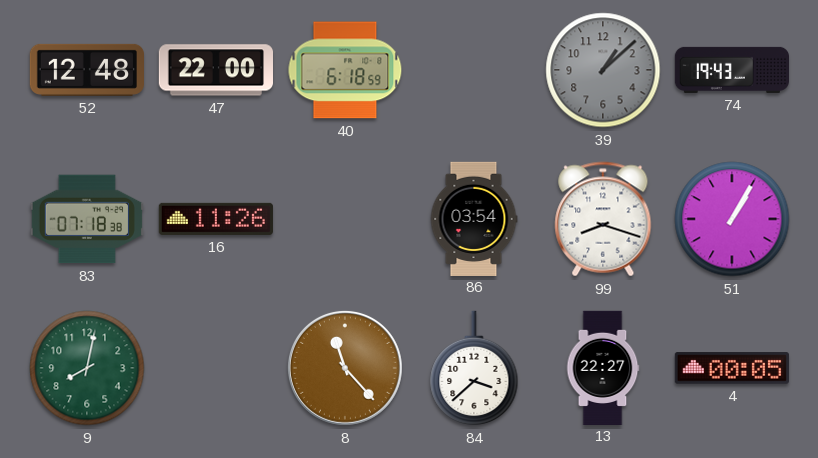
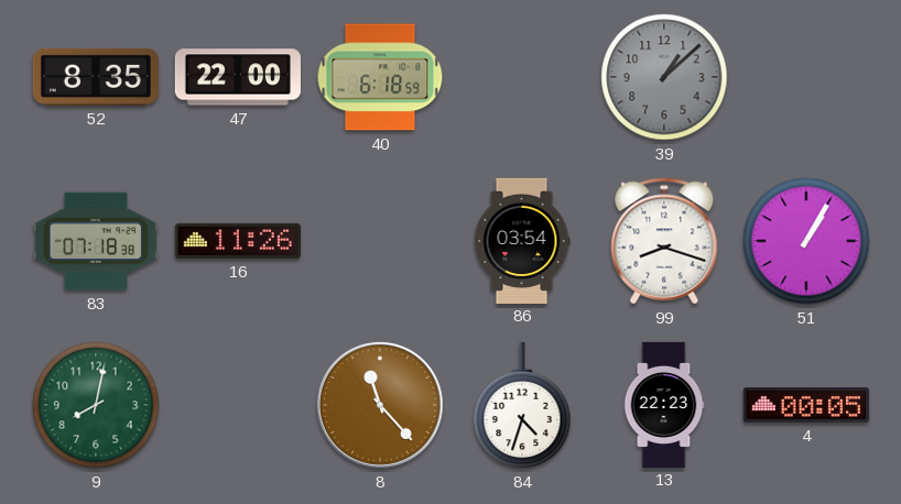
52: 12:48 -> 8:35
74: 19:43 -> none
84: 3:38 -> 4:33
13: 22:27 -> 22:23
